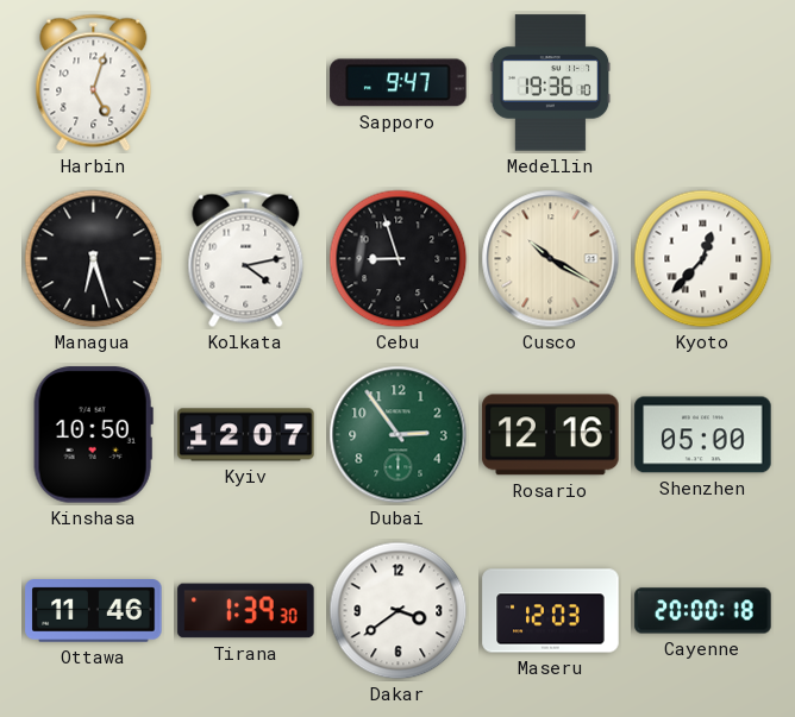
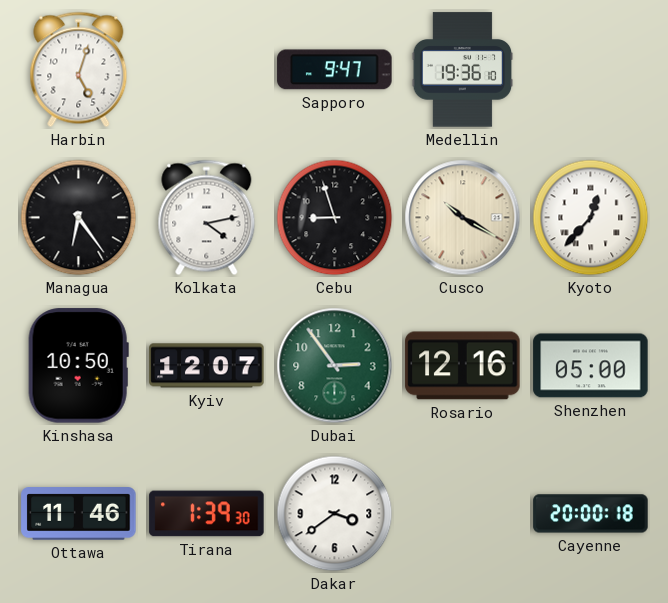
Managua: 6:27 -> 6:24
Maseru: 12:03 -> none
